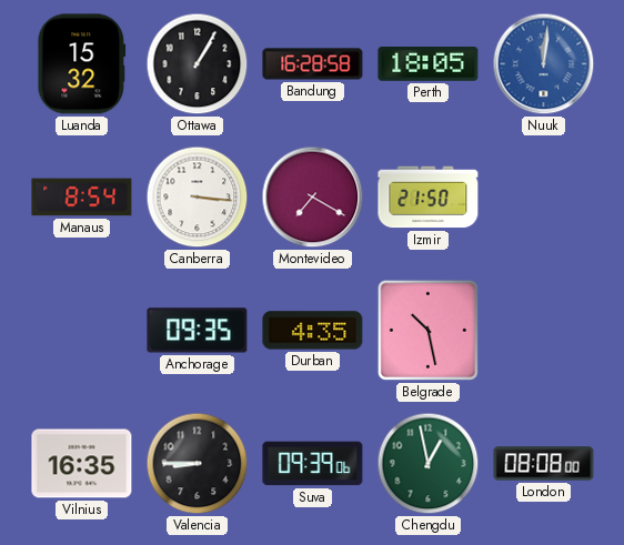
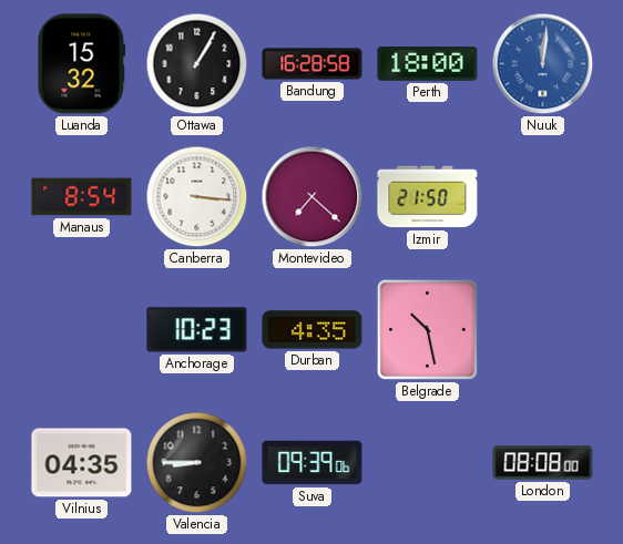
Perth: 18:05 -> 18:00
Montevideo: 7:20 -> 7:22
Anchorage: 09:35 -> 10:23
Vilnius: 16:35 -> 04:35
Chengdu: 12:58 -> none
